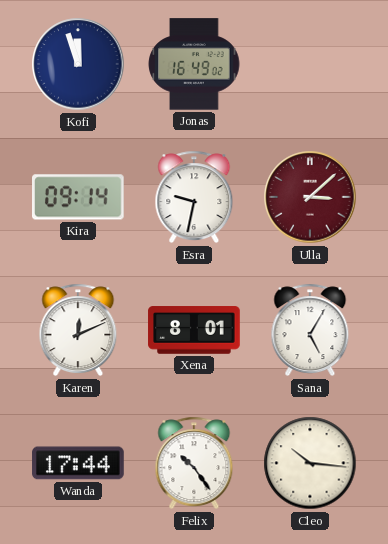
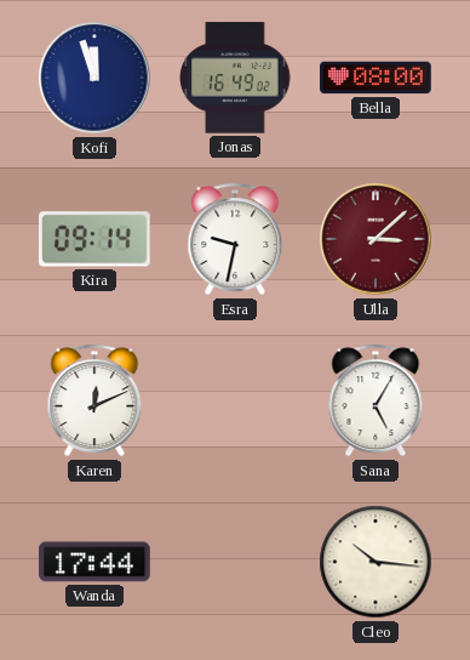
Bella: none -> 08:00
Xena: 8:01 -> none
Felix: 10:24 -> none
